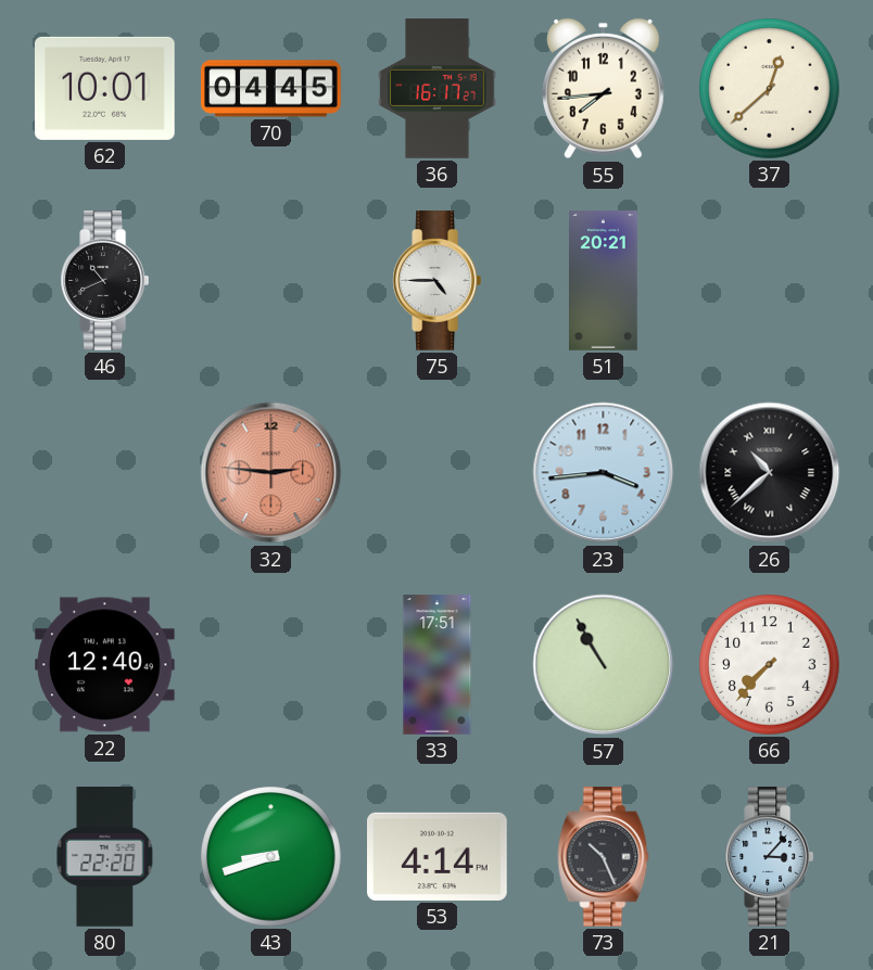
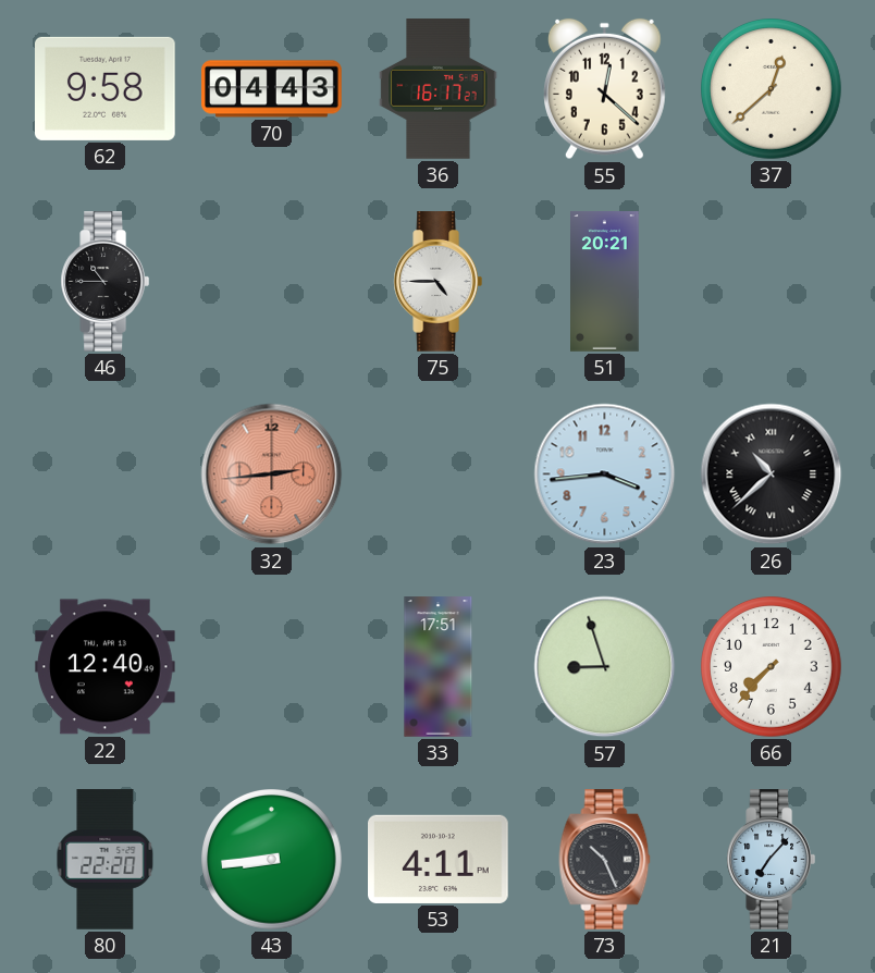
62: 10:01 -> 9:58
70: 04:45 -> 04:43
55: 7:44 -> 12:22
46: 10:41 -> 10:45
32: 2:46 -> 2:44
57: 10:55 -> 8:57
43: 8:42 -> 8:44
53: 4:14 -> 4:11
21: 3:07 -> 7:07
